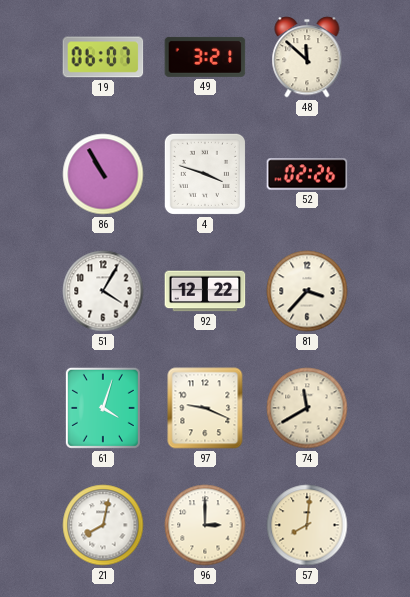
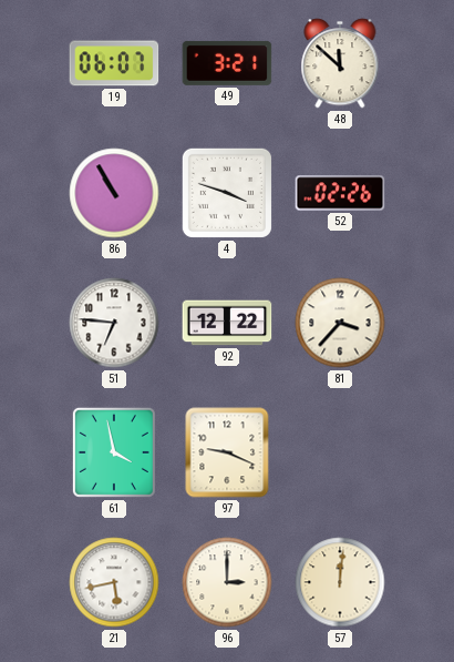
51: 4:05 -> 6:46
61: 4:03 -> 3:58
74: 11:40 -> none
21: 8:02 -> 5:43
57: 8:01 -> 12:01
